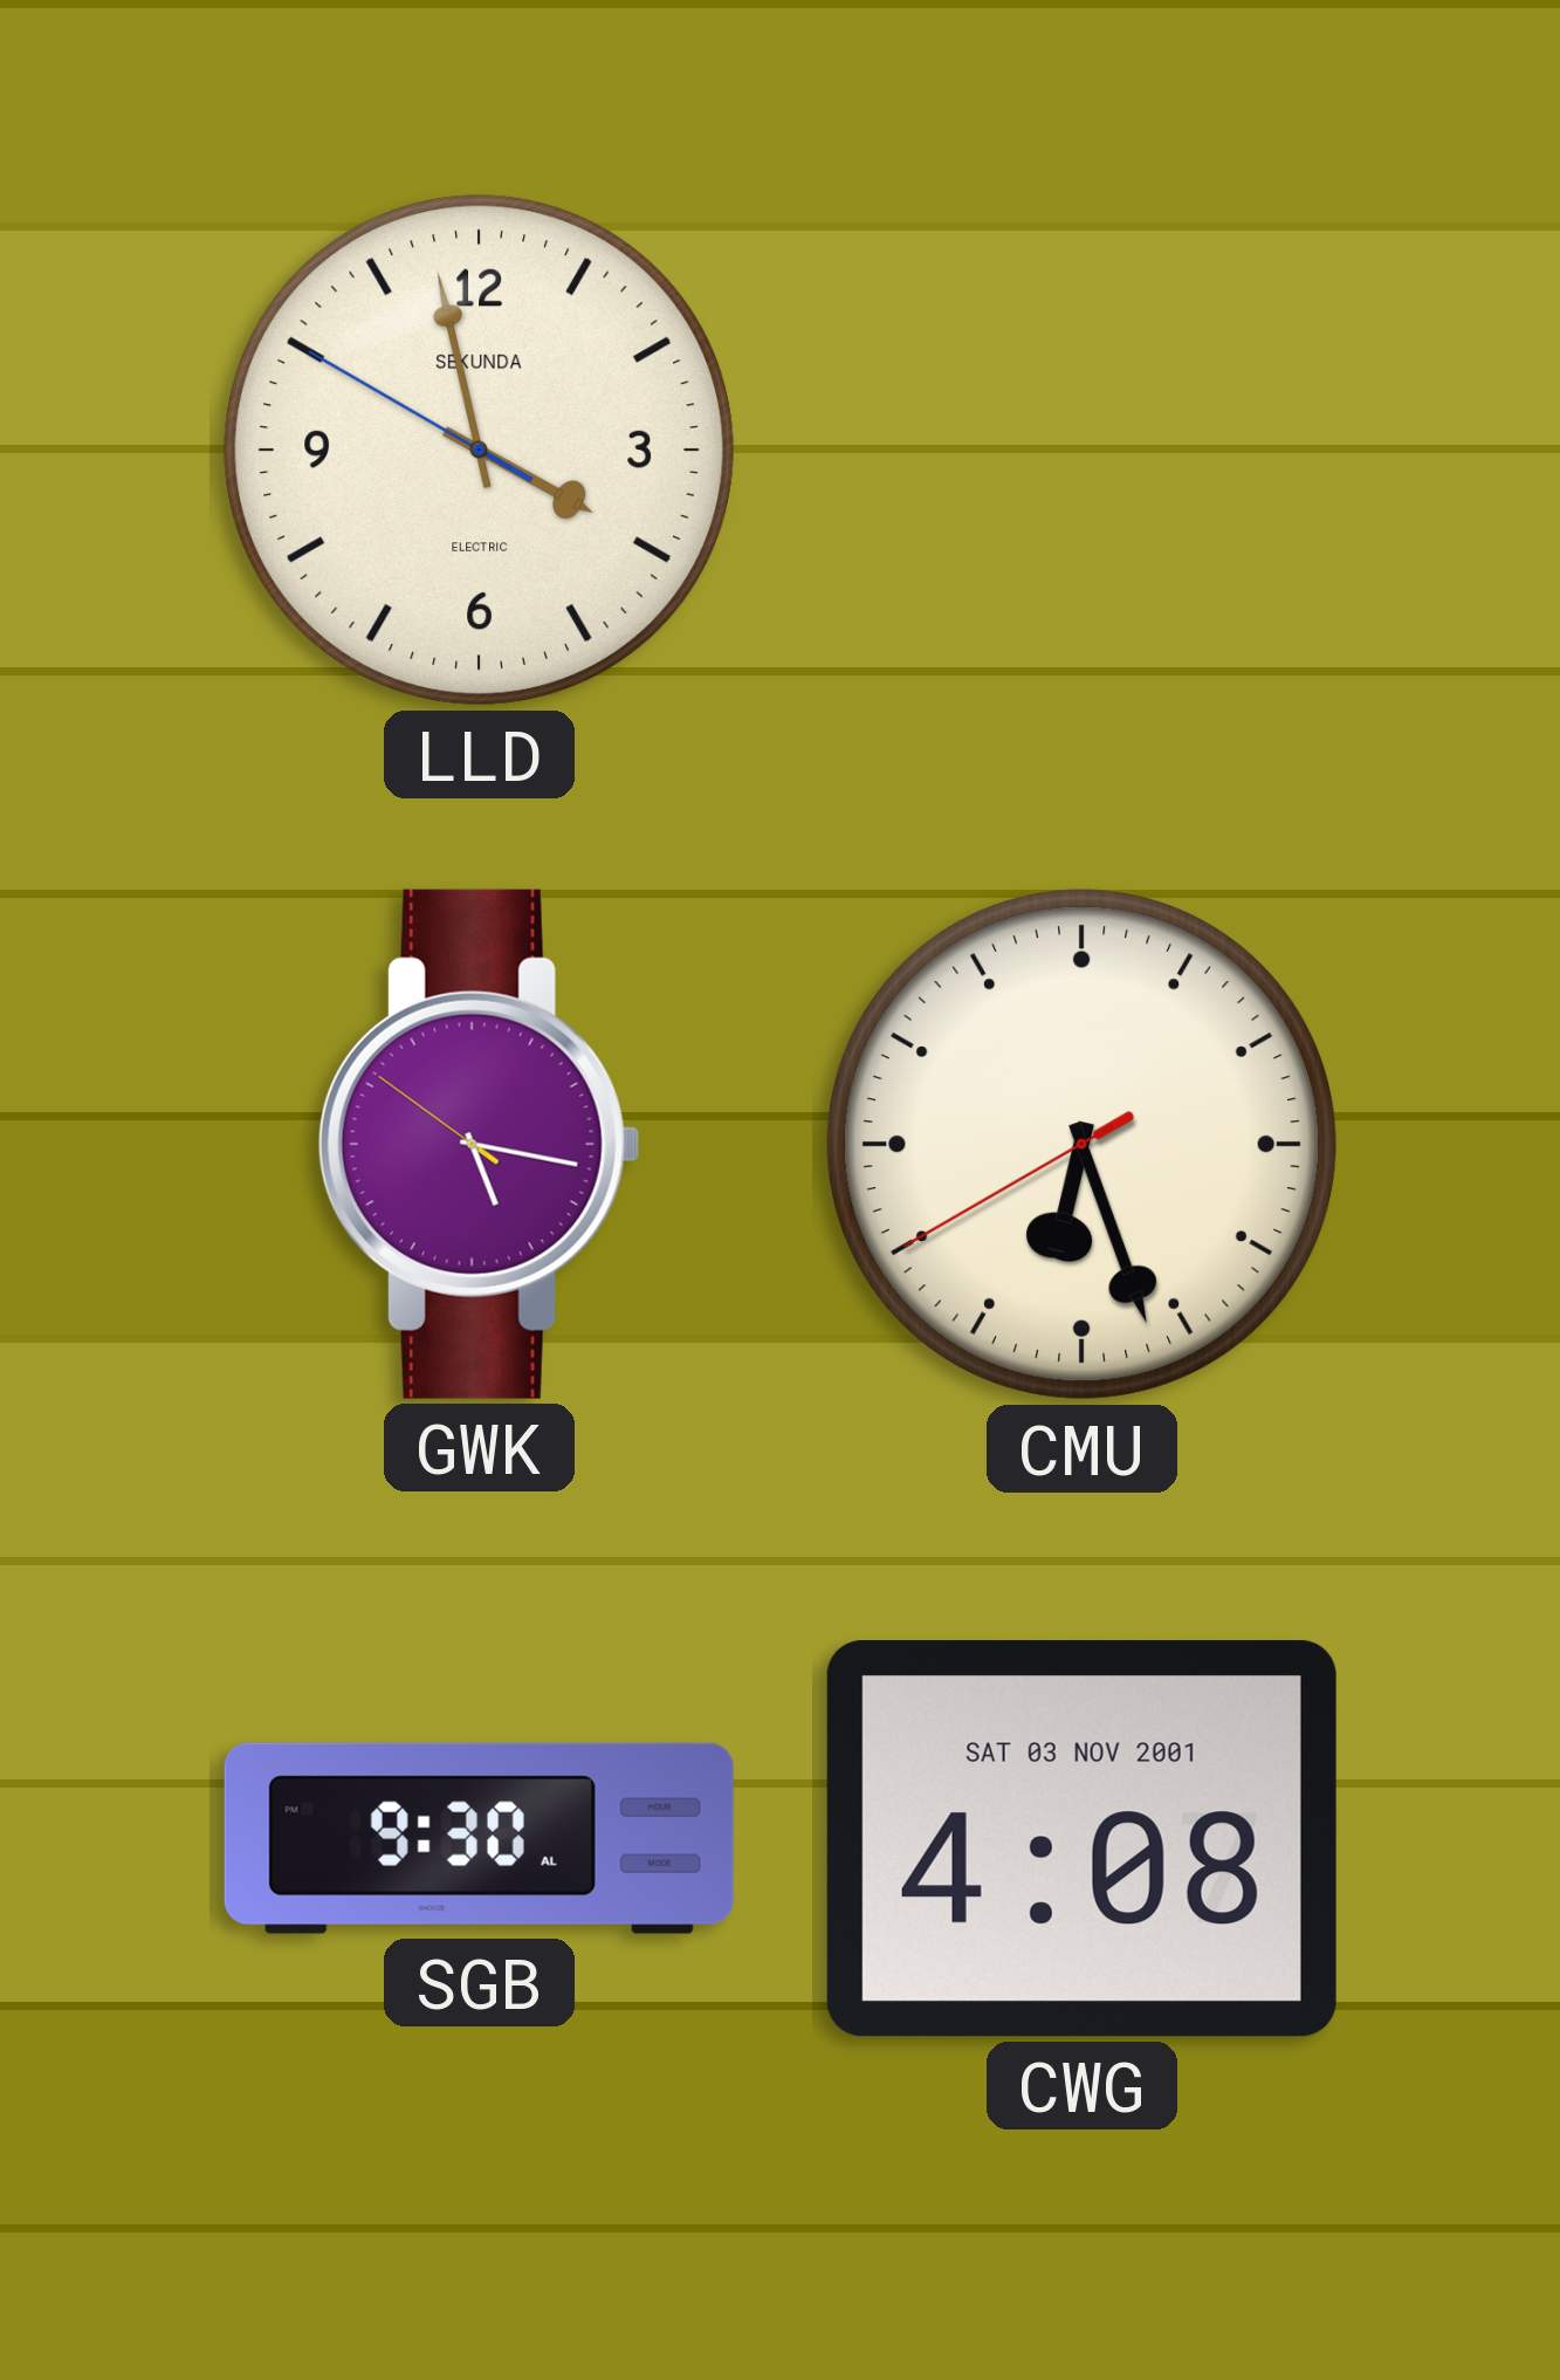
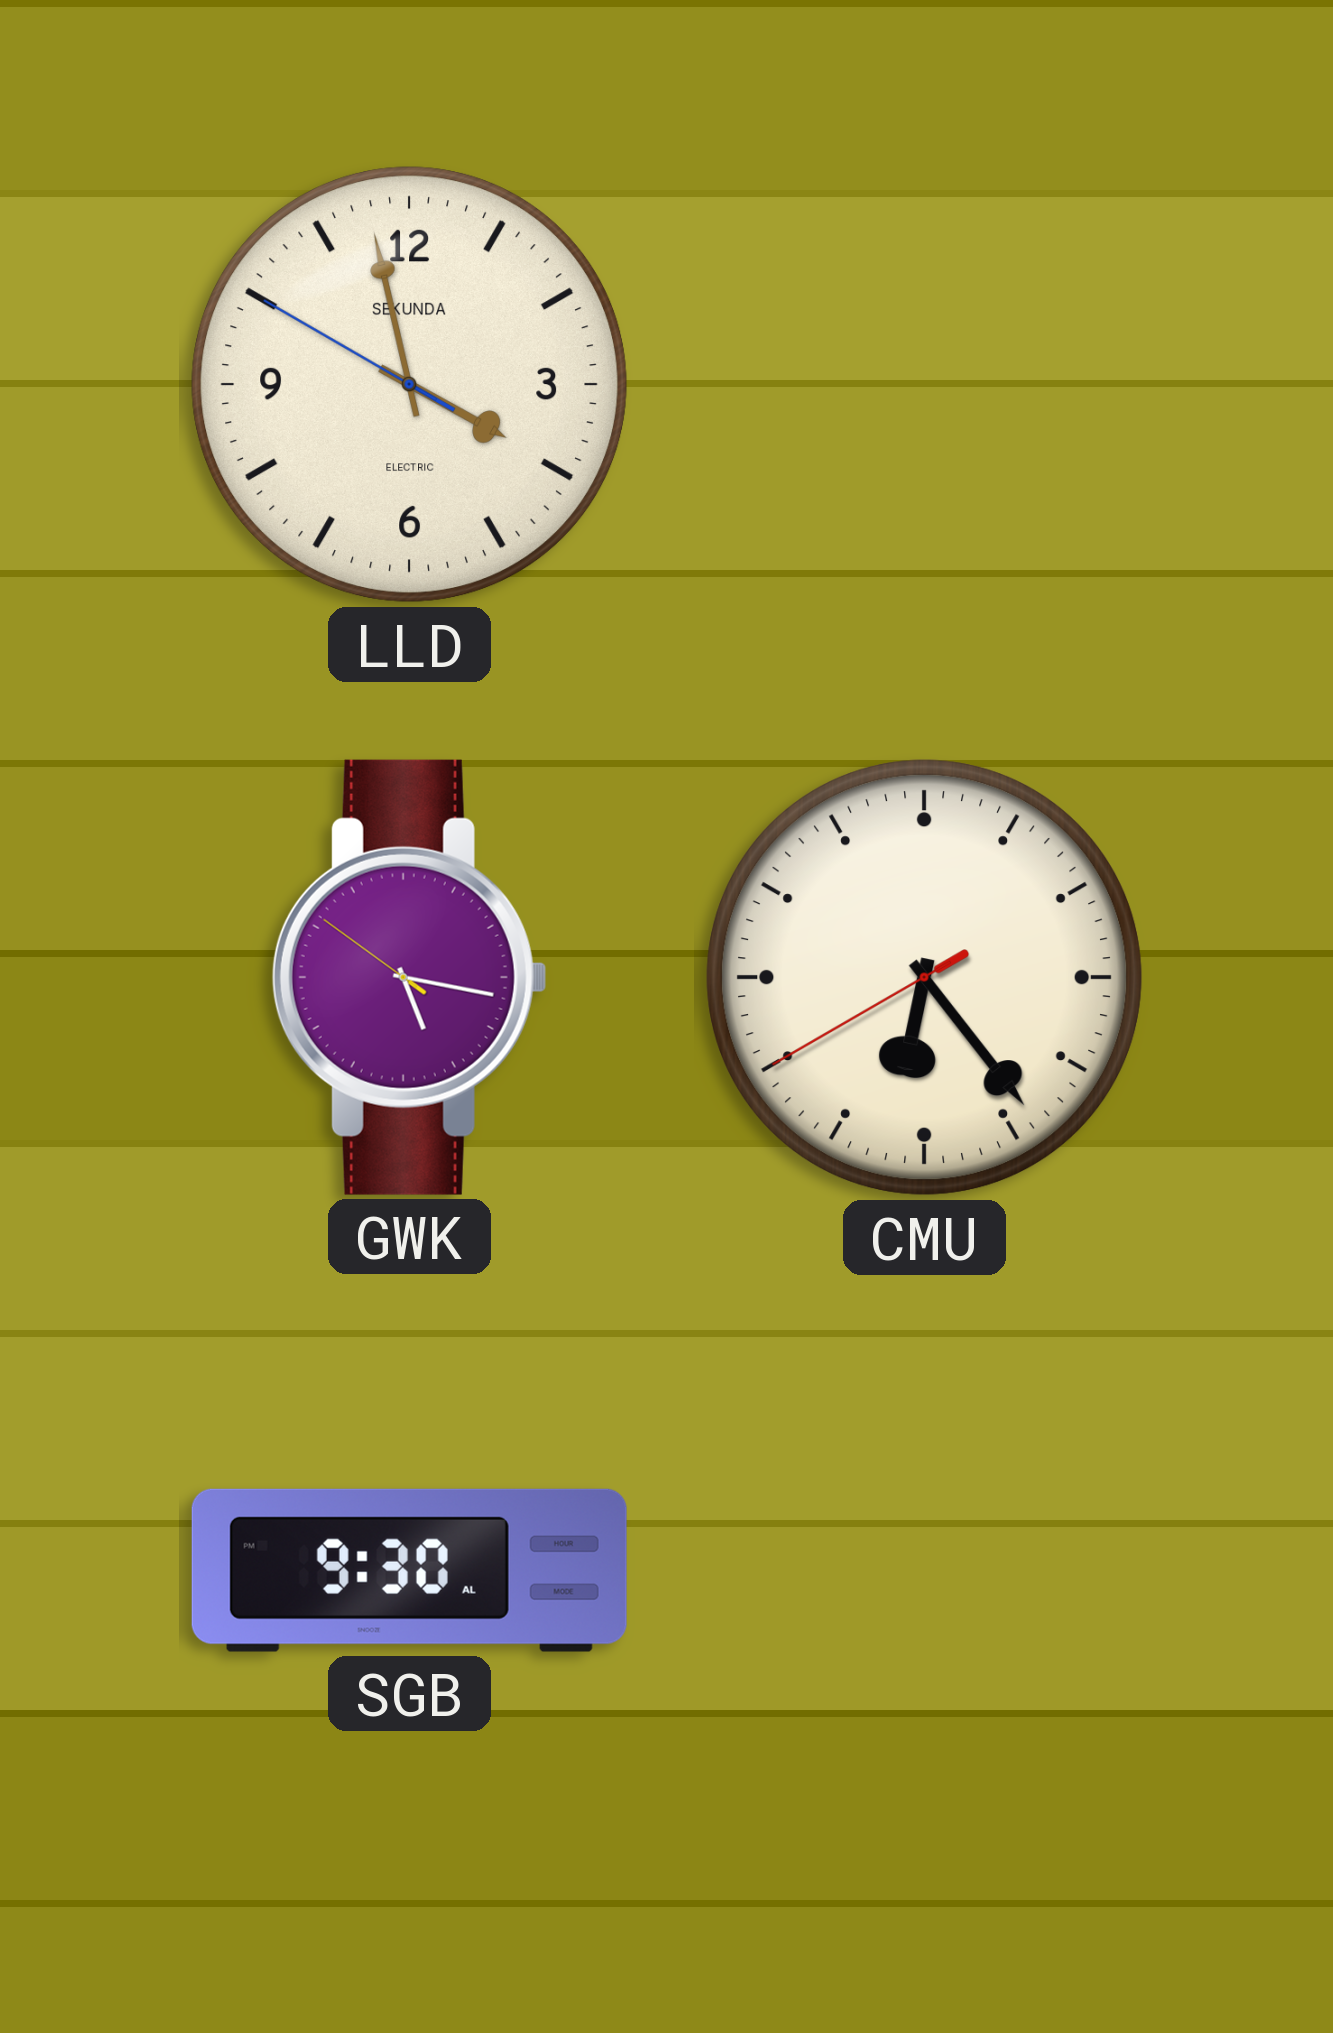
CMU: 6:26 -> 6:23
CWG: 4:08 -> none
